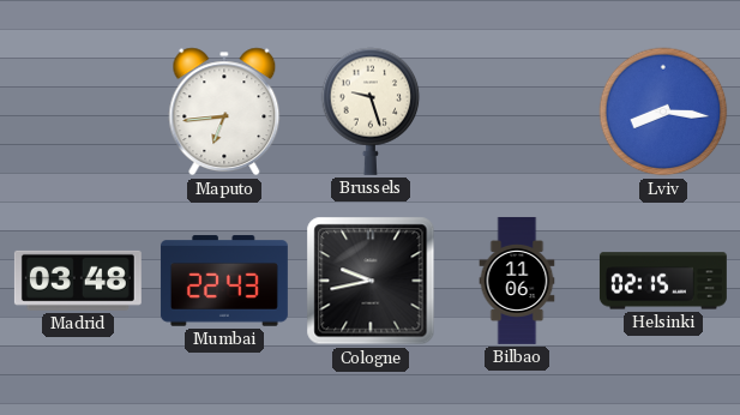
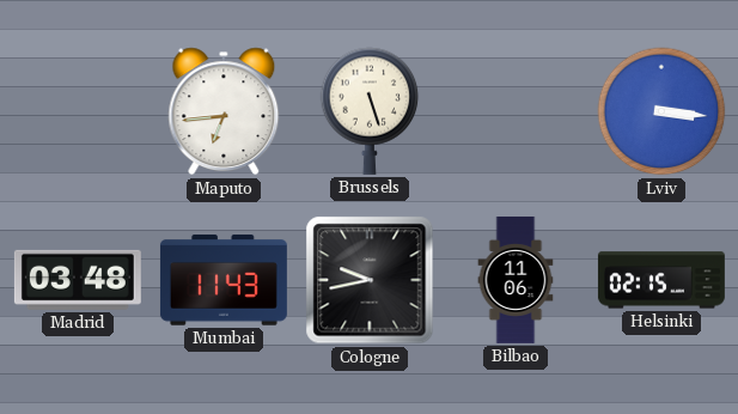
Brussels: 9:27 -> 5:27
Lviv: 8:16 -> 3:16
Mumbai: 22:43 -> 11:43
